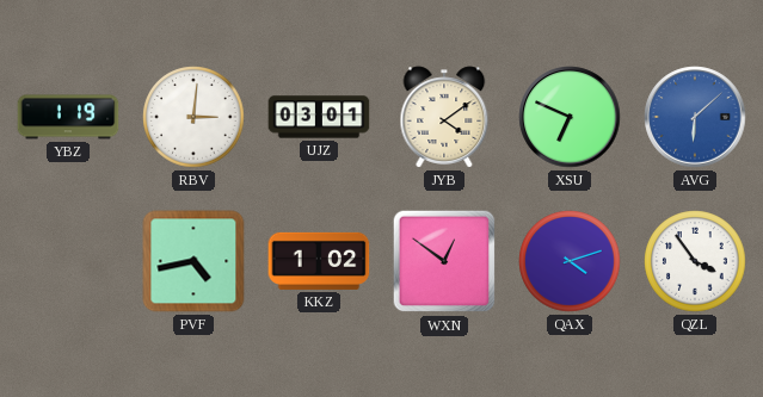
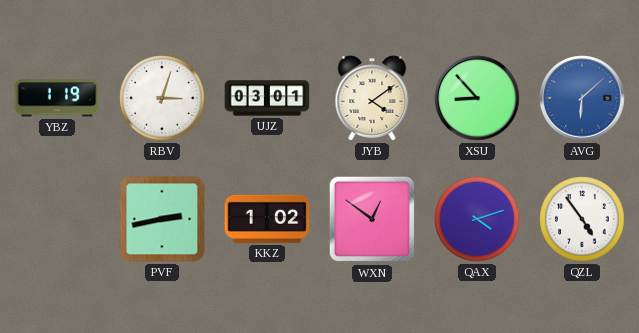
RBV: 3:01 -> 3:03
XSU: 6:49 -> 8:53
PVF: 4:43 -> 2:43
QZL: 3:54 -> 4:54
